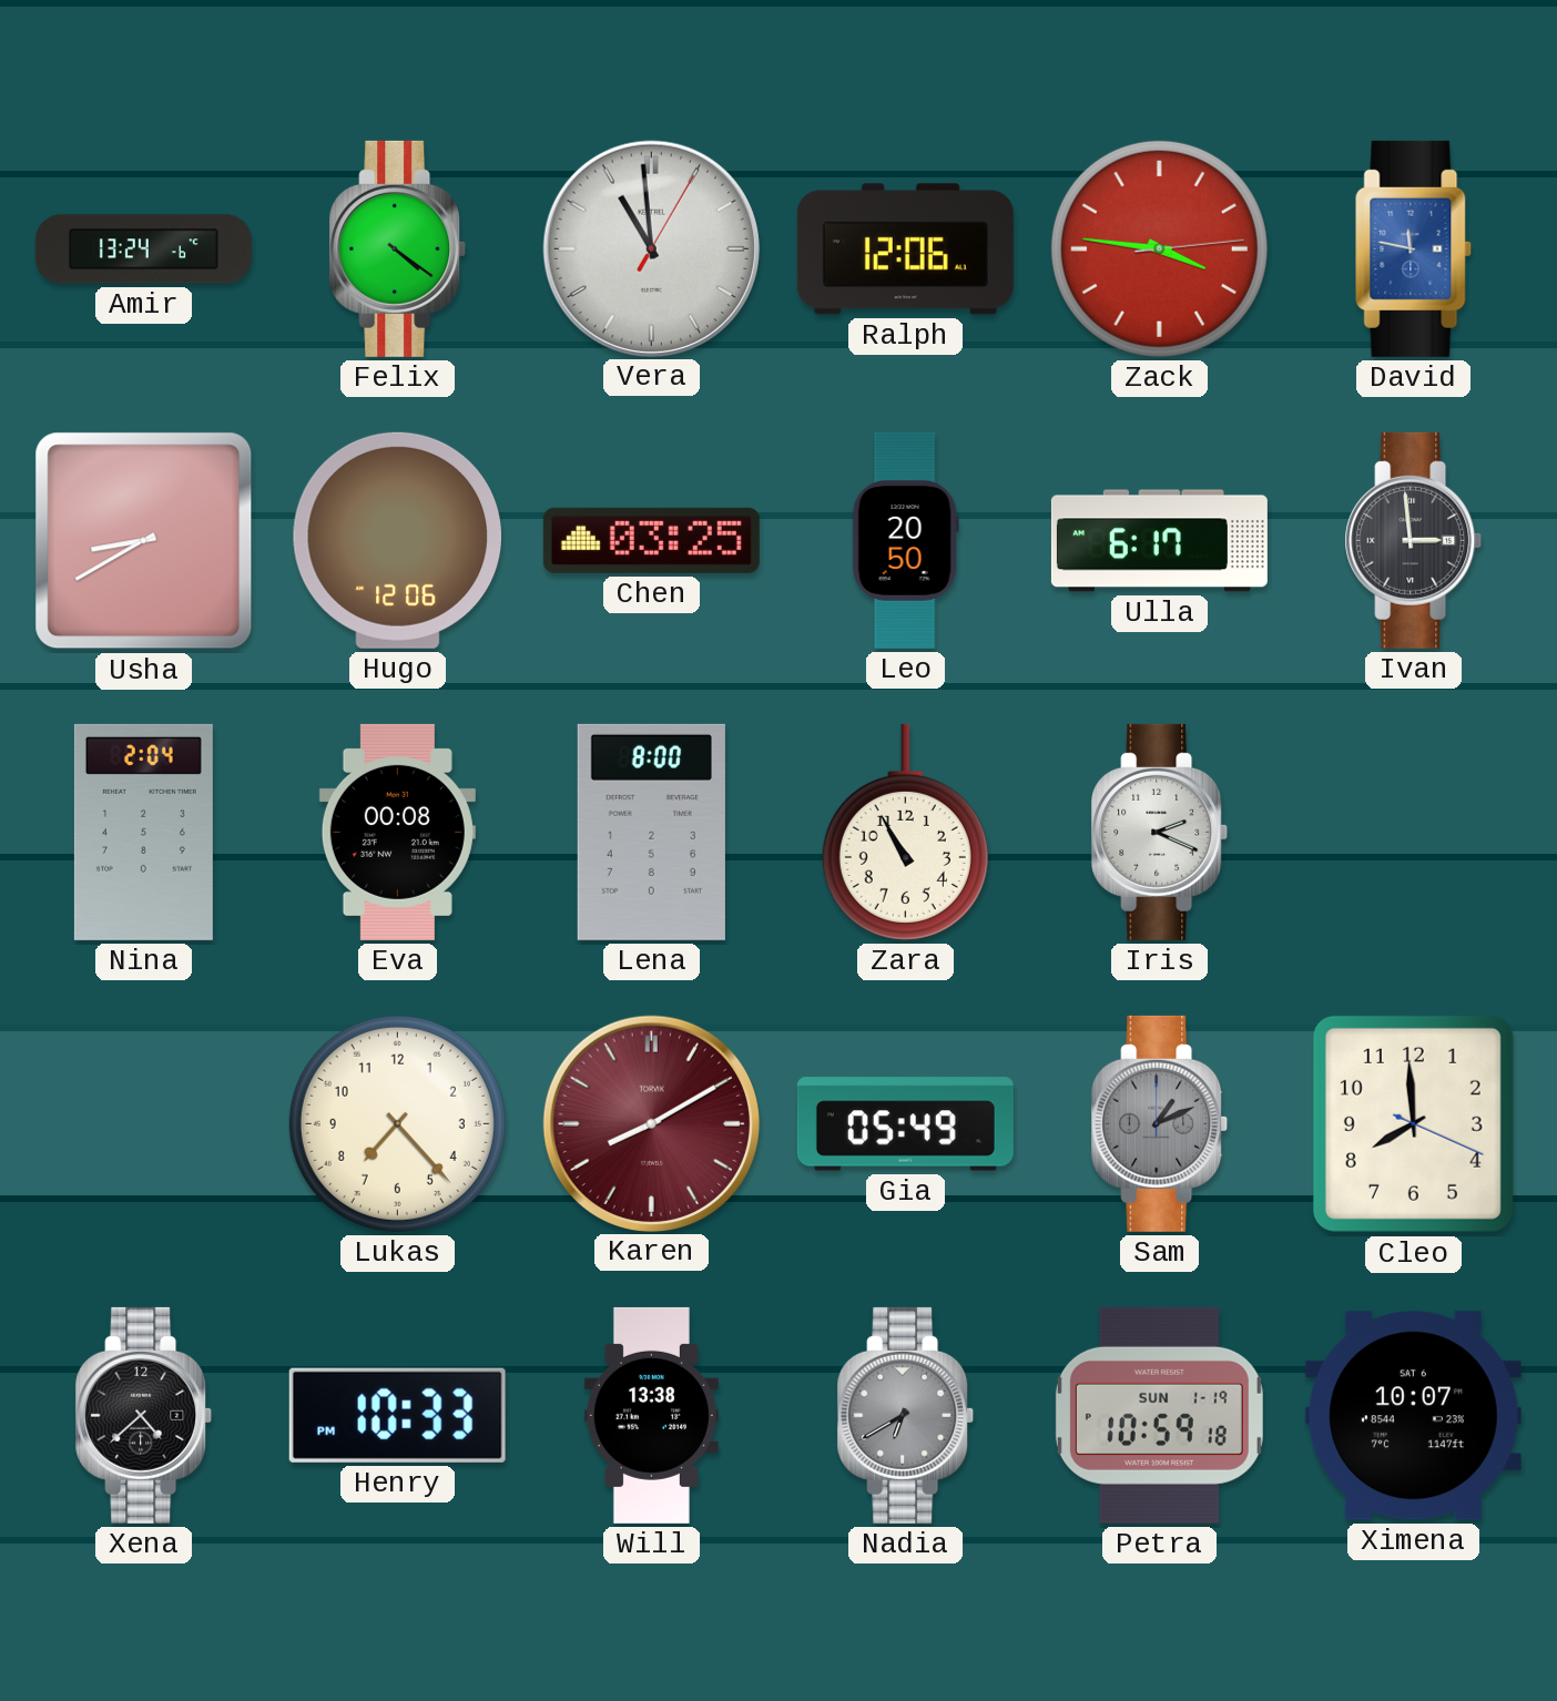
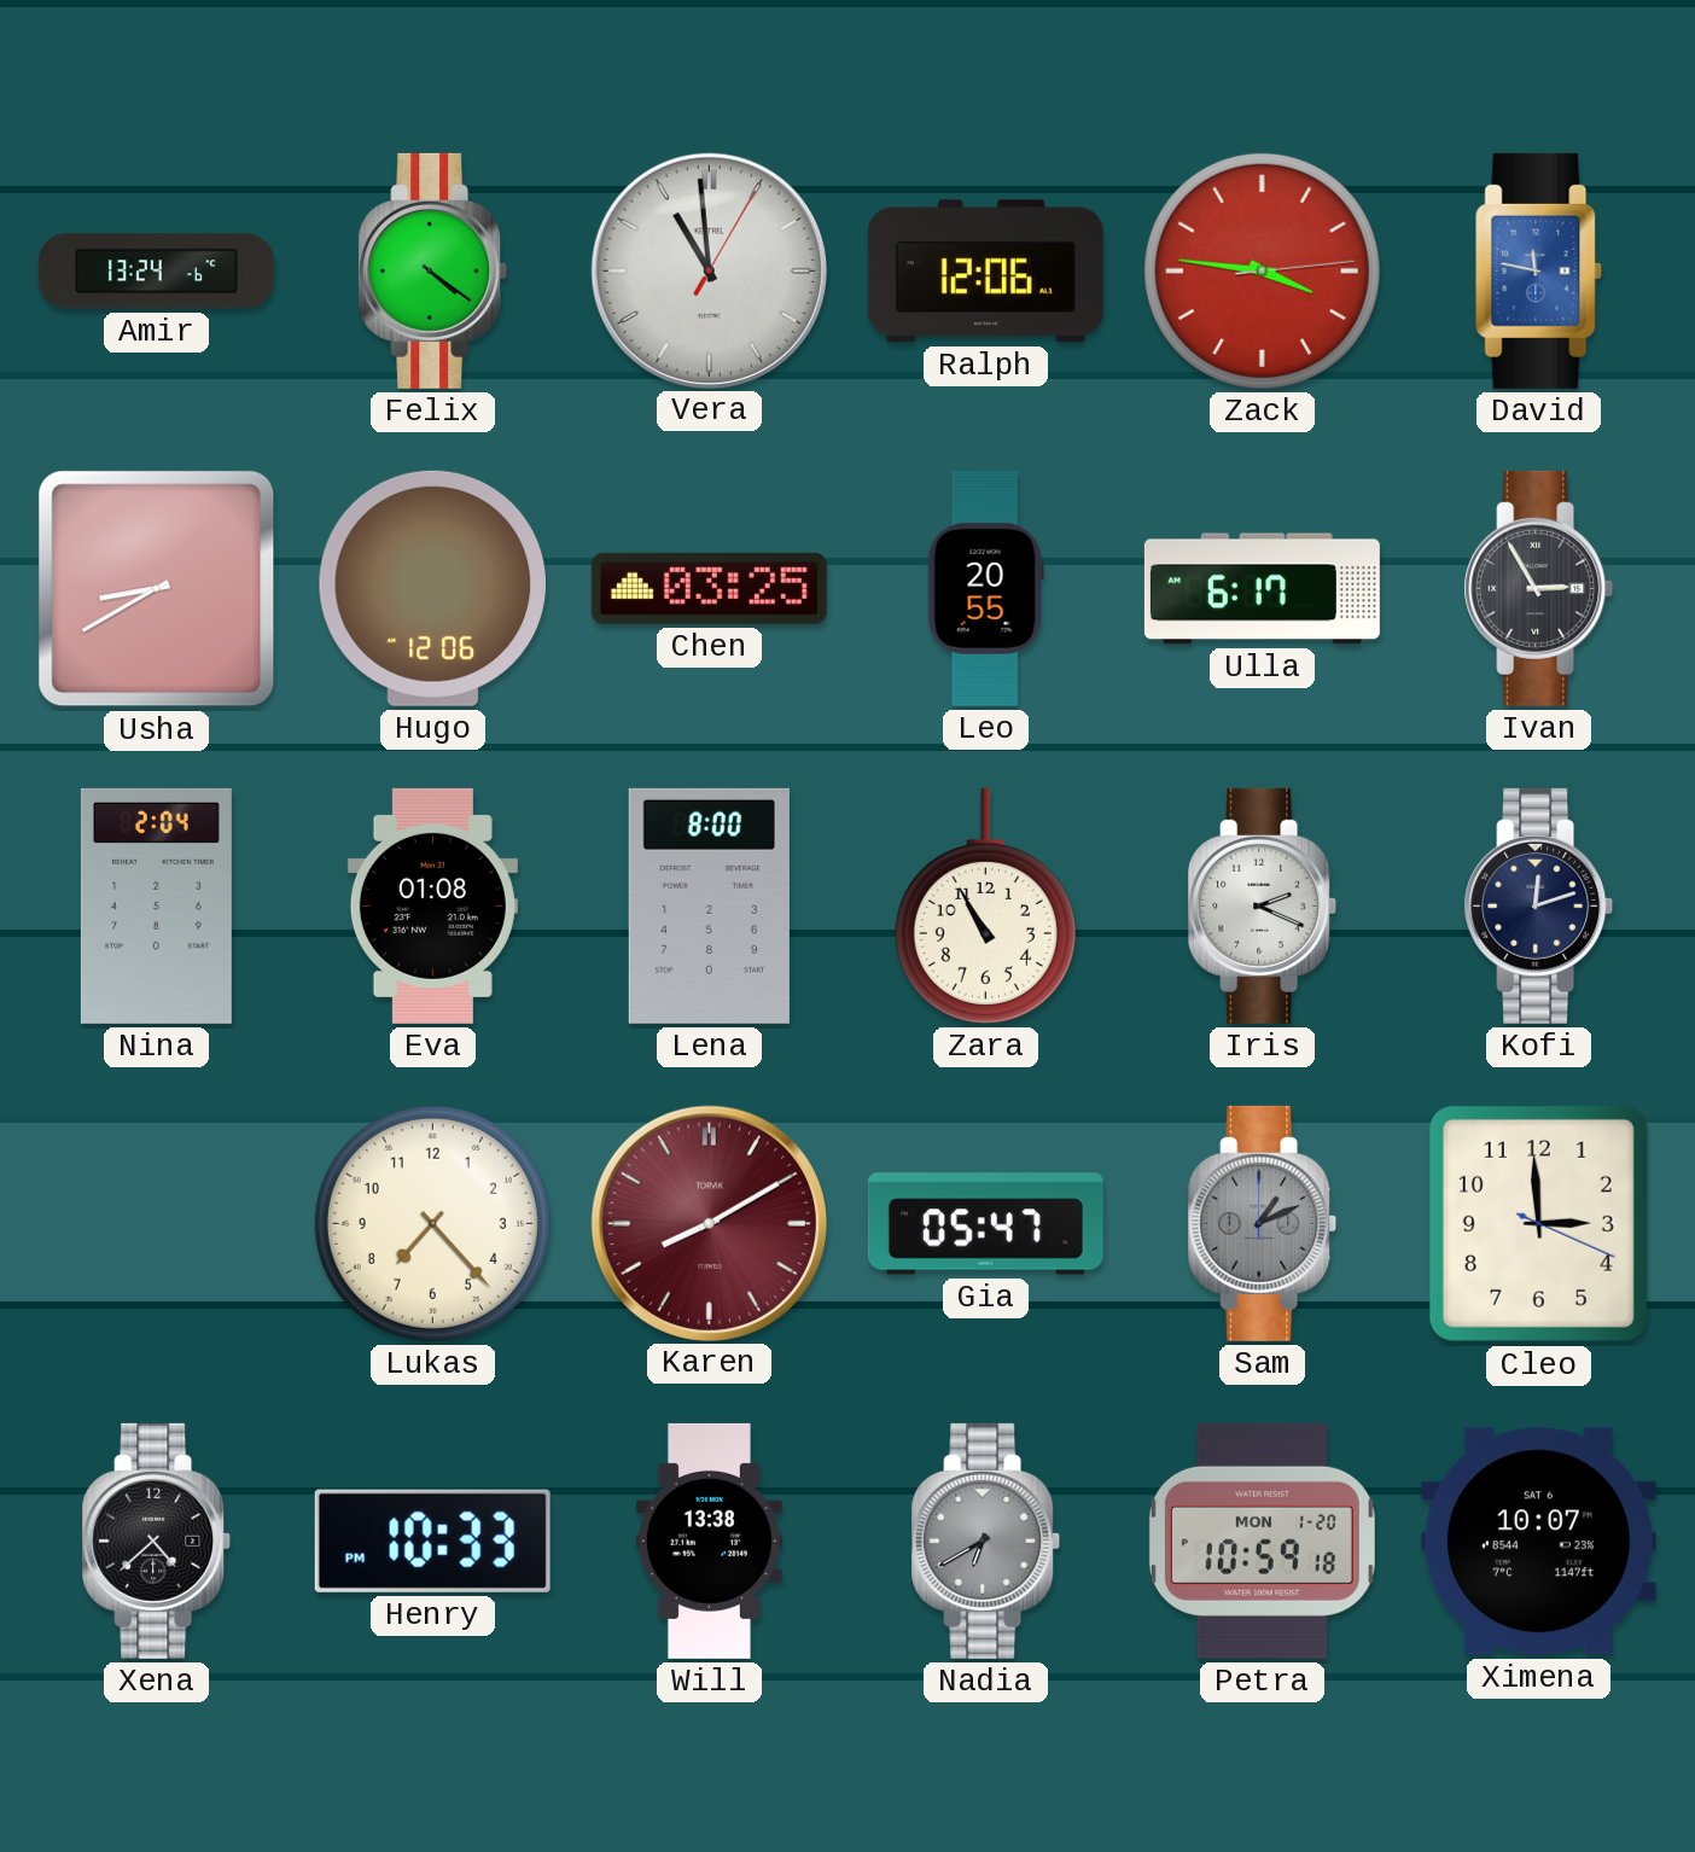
Leo: 20:50 -> 20:55
Ivan: 2:59 -> 2:55
Eva: 00:08 -> 01:08
Kofi: none -> 12:12
Gia: 05:49 -> 05:47
Cleo: 7:59 -> 2:59
Petra date: SUN 1-19 -> MON 1-20
